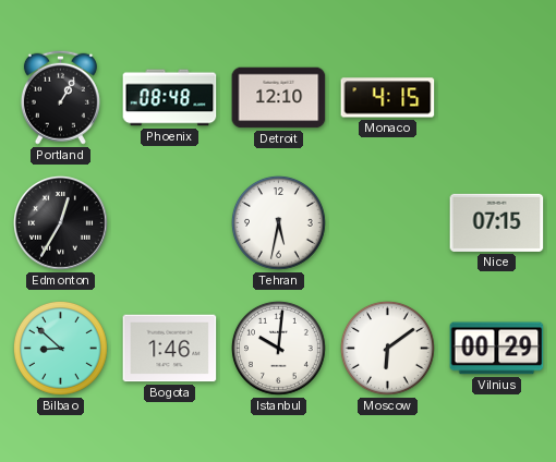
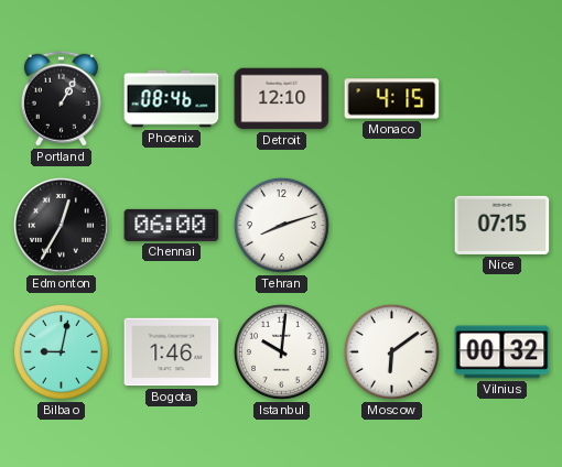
Phoenix: 08:48 -> 08:46
Chennai: none -> 06:00
Tehran: 5:32 -> 8:12
Bilbao: 8:52 -> 9:02
Vilnius: 00:29 -> 00:32
